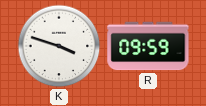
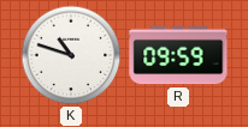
K: 3:48 -> 10:48
